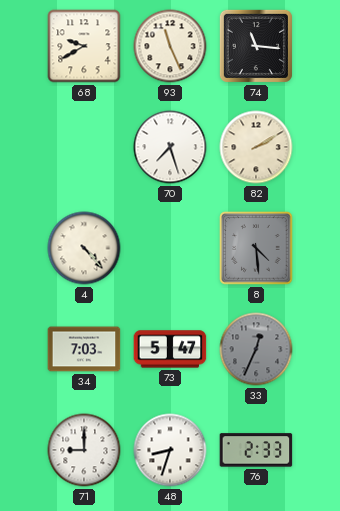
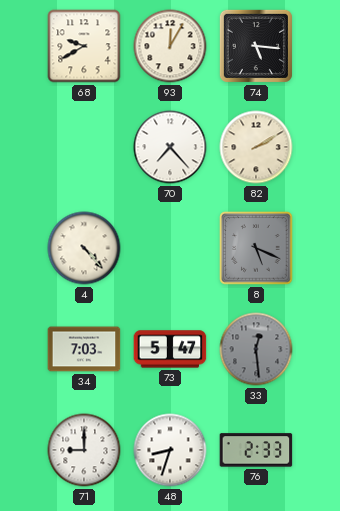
93: 11:26 -> 12:05
74: 11:16 -> 5:16
70: 7:27 -> 7:23
8: 4:29 -> 5:19
33: 12:34 -> 12:29
